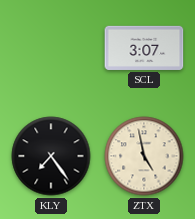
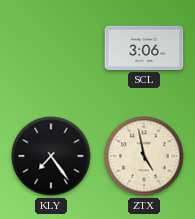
SCL: 3:07 -> 3:06
